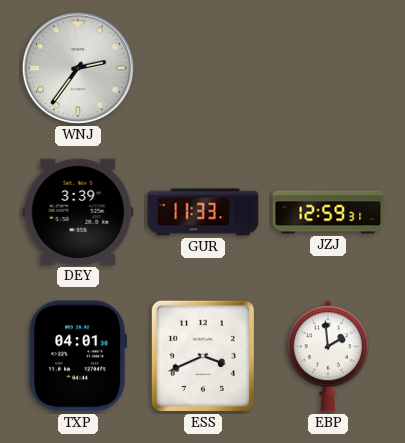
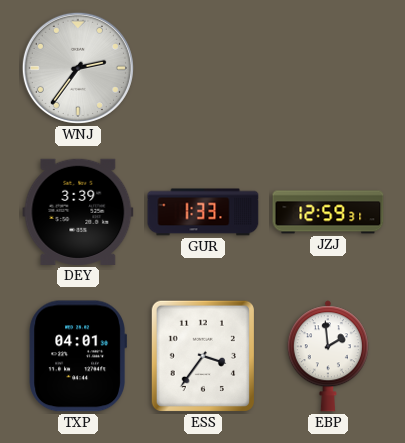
GUR: 11:33 -> 1:33
ESS: 3:41 -> 3:36
